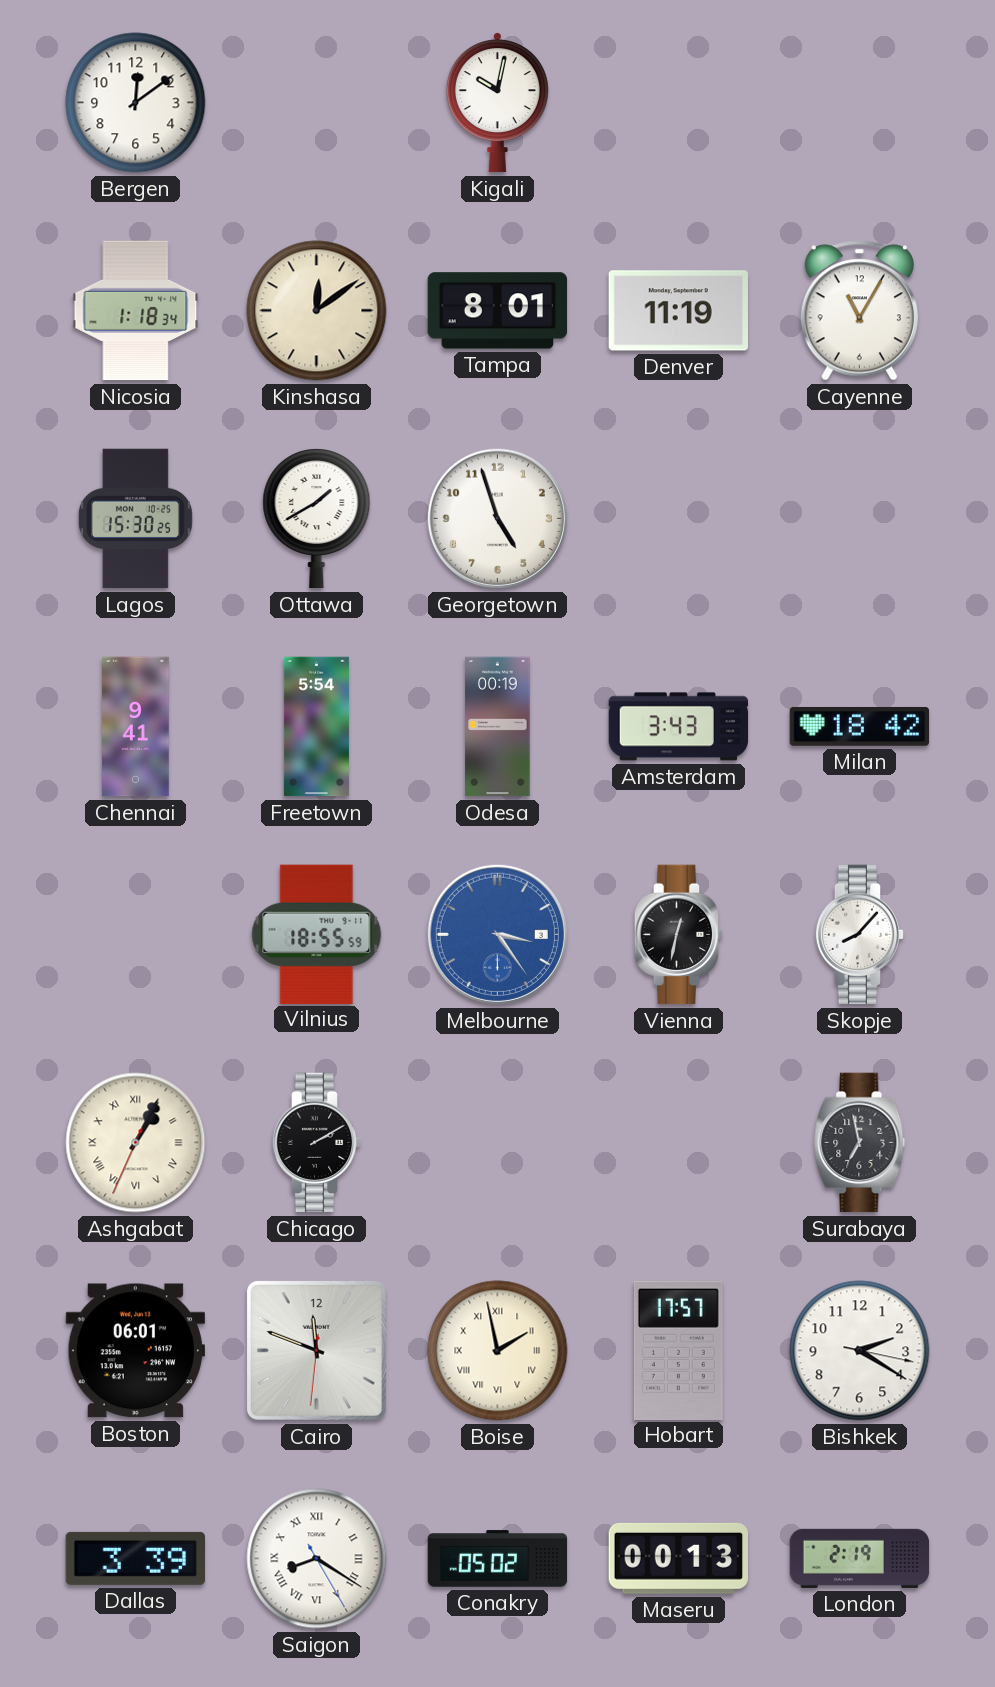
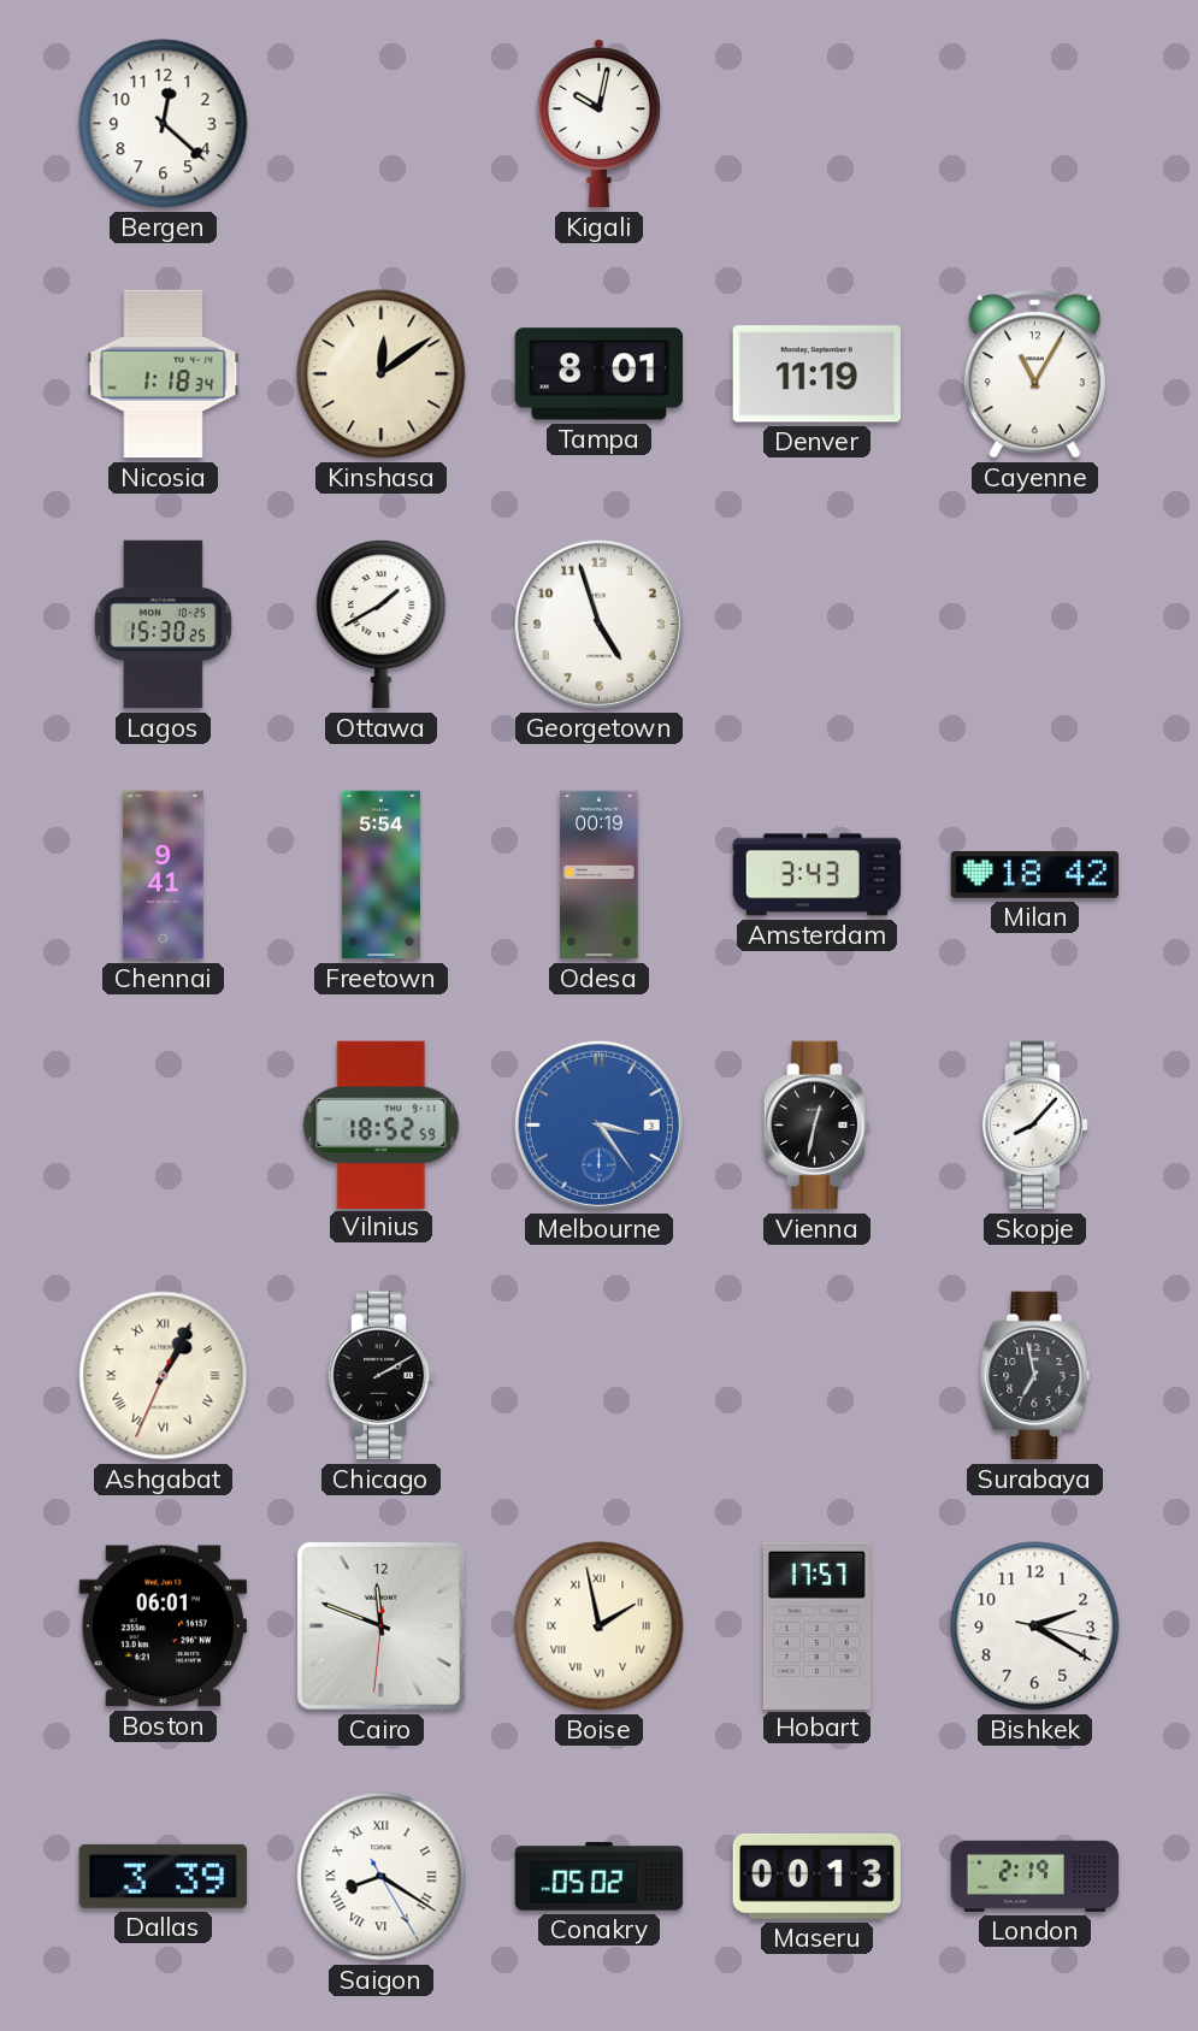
Bergen: 12:09 -> 12:22
Vilnius: 18:55 -> 18:52
